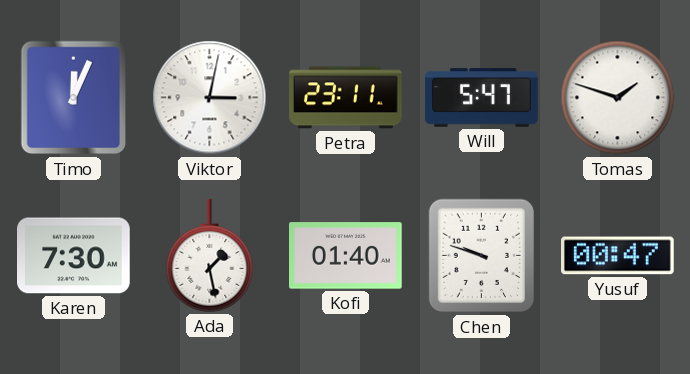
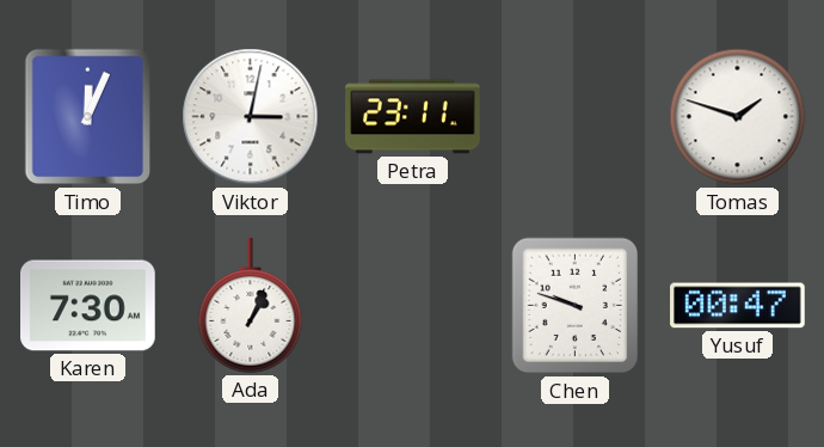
Will: 5:47 -> none
Ada: 1:28 -> 1:04
Kofi: 01:40 -> none
